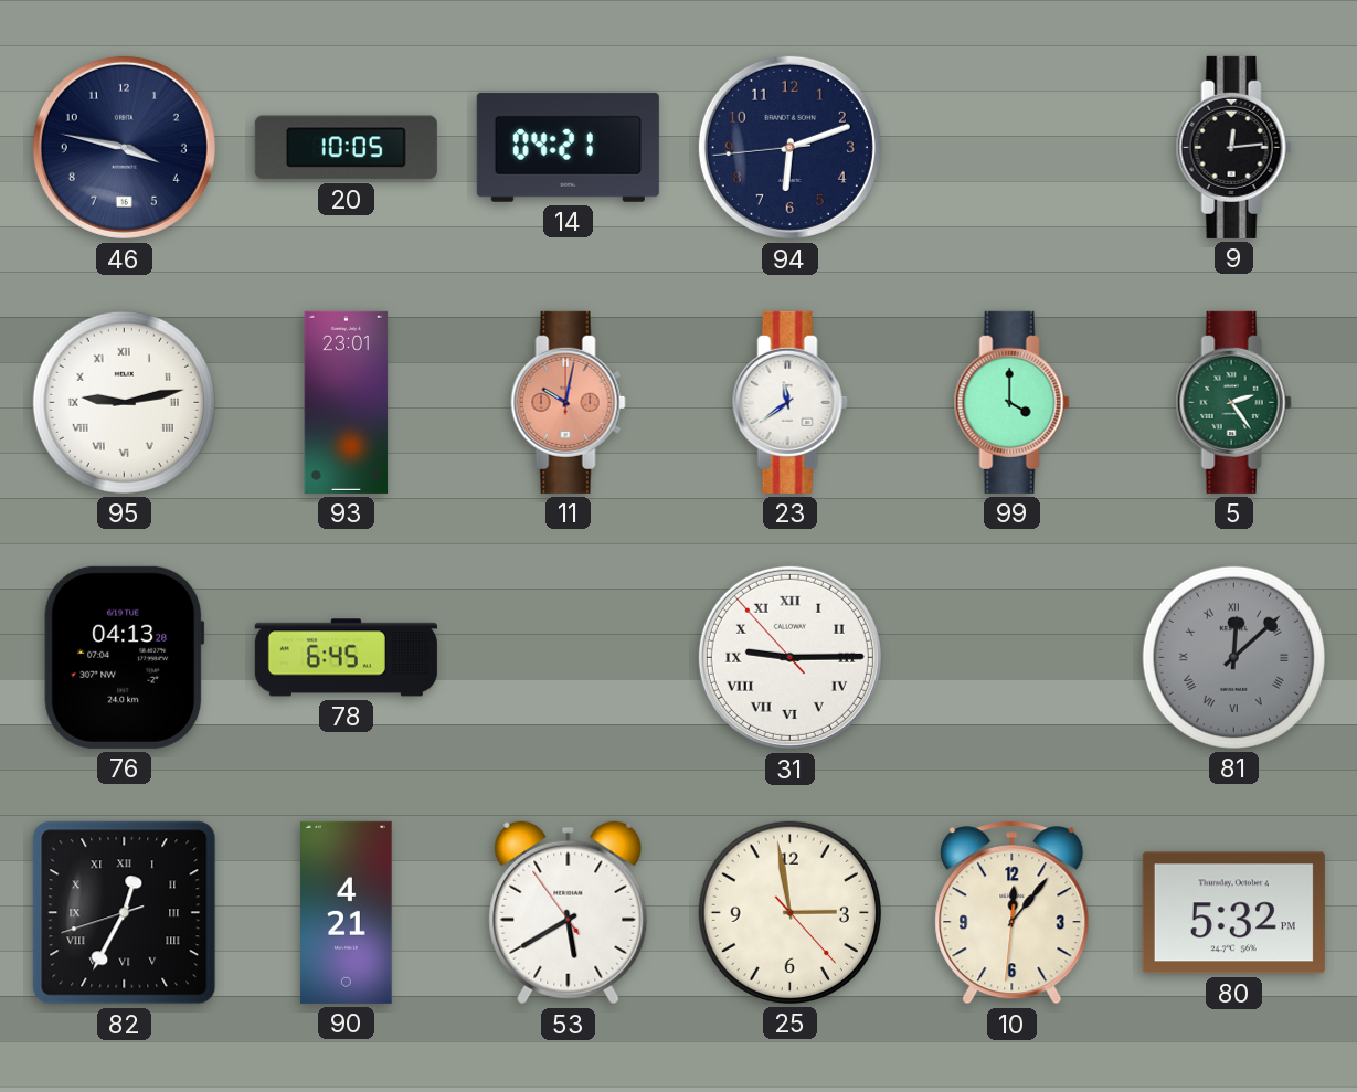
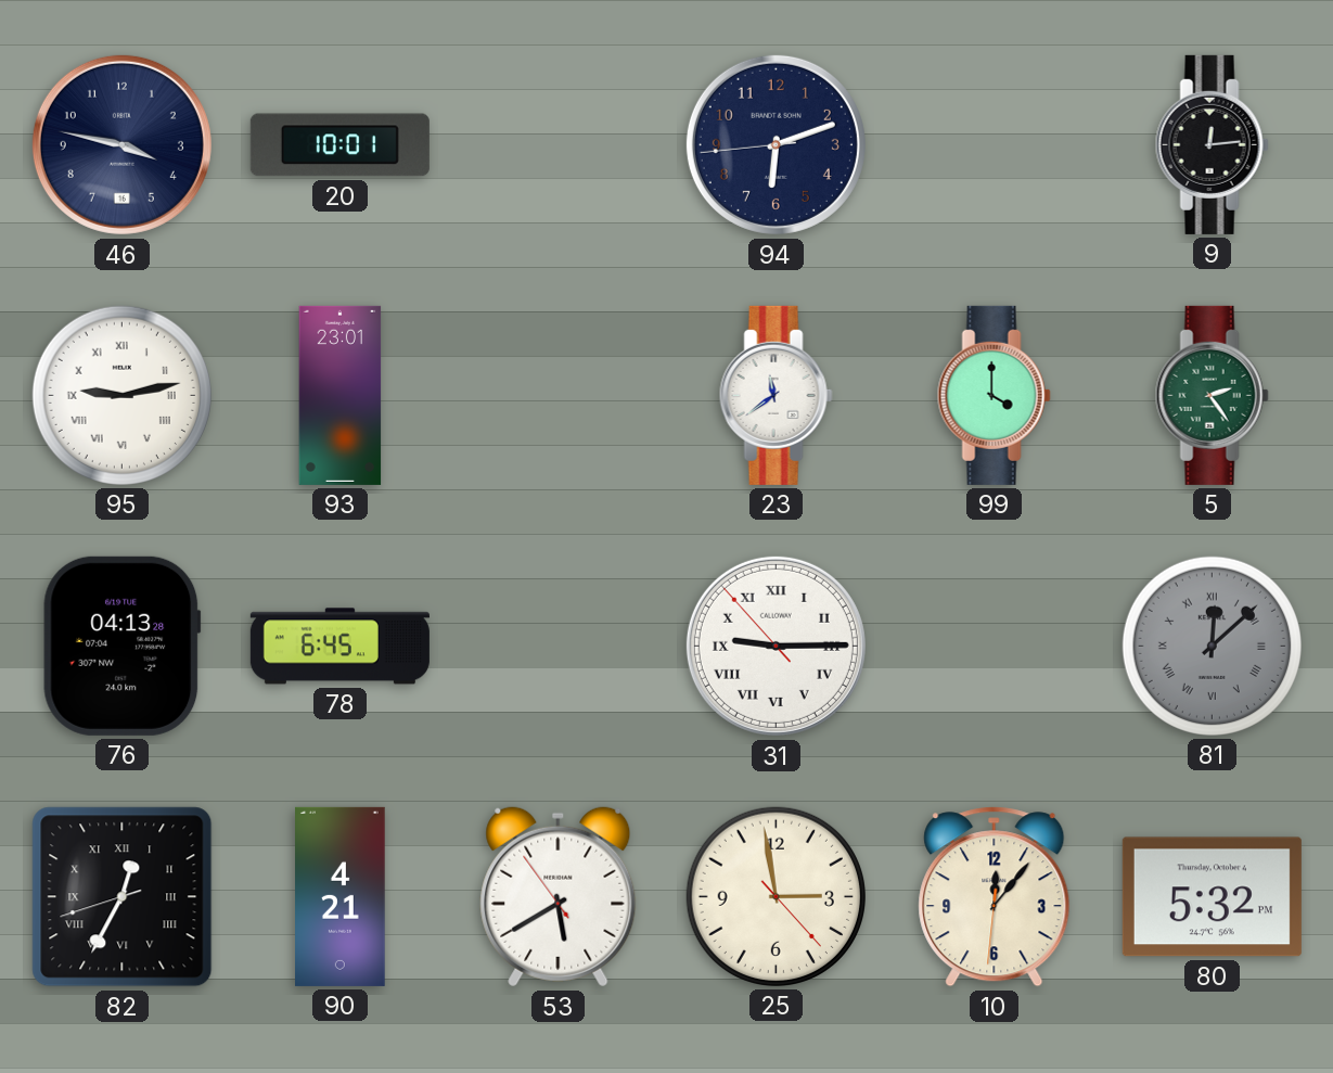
20: 10:05 -> 10:01
14: 04:21 -> none
11: 10:02 -> none
